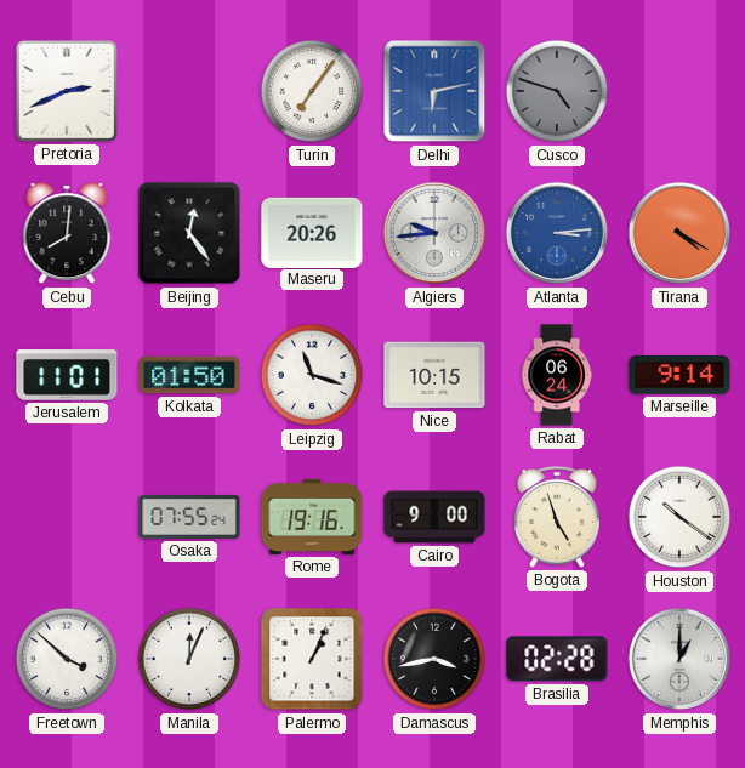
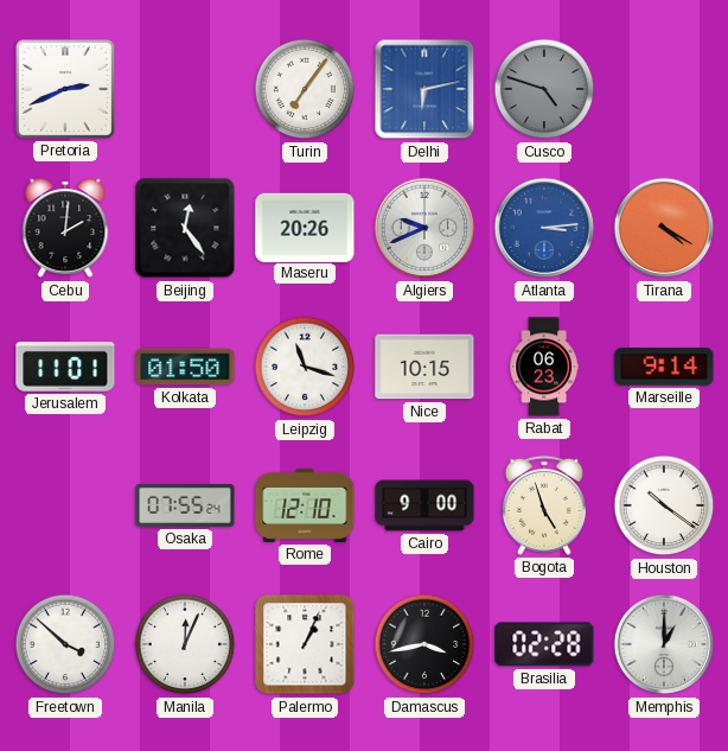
Cebu: 8:01 -> 2:01
Algiers: 9:44 -> 9:41
Rabat: 06:24 -> 06:23
Rome: 19:16 -> 12:10
